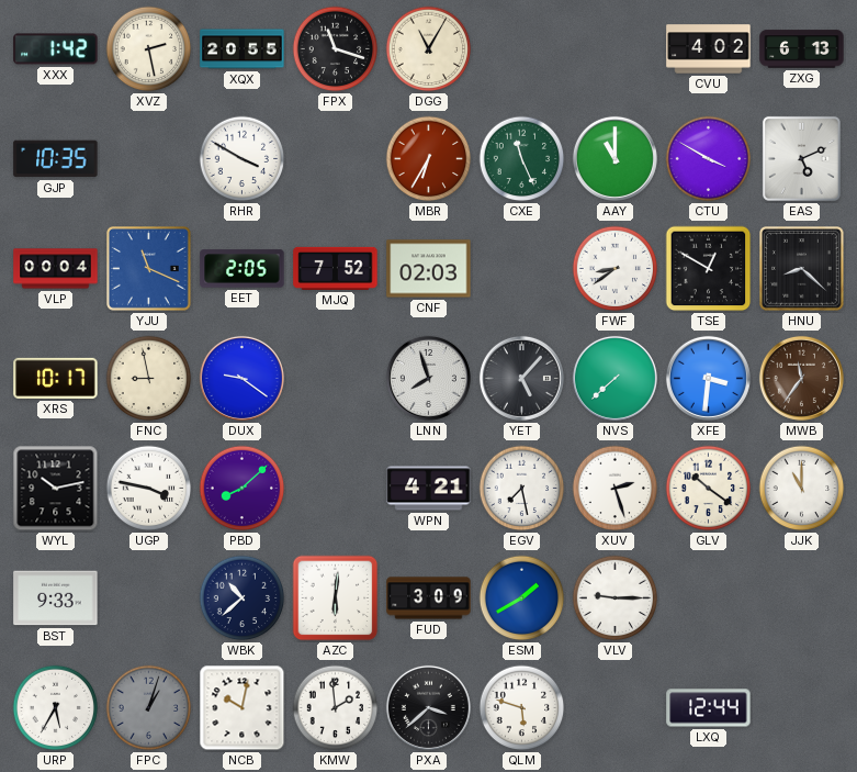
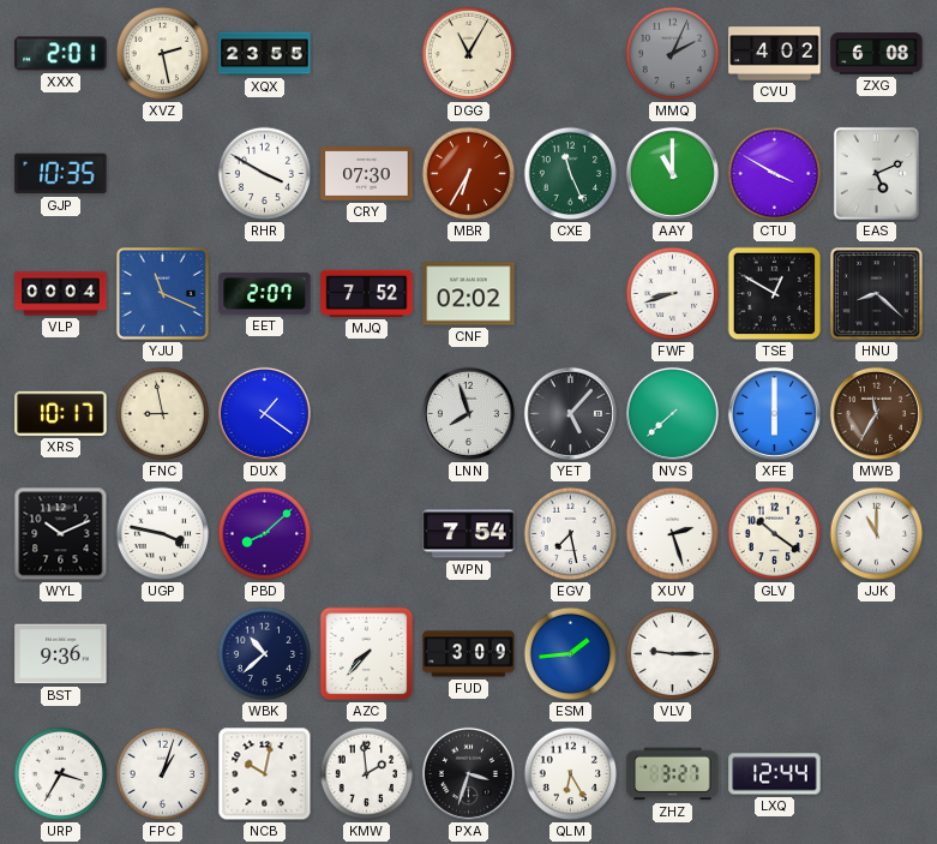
XXX: 1:42 -> 2:01
XQX: 20:55 -> 23:55
FPX: 11:18 -> none
MMQ: none -> 2:04
ZXG: 6:13 -> 6:08
CRY: none -> 07:30
EET: 2:05 -> 2:07
CNF: 02:03 -> 02:02
FWF: 8:39 -> 8:42
DUX: 9:21 -> 1:21
XFE: 3:31 -> 6:00
MWB: 11:36 -> 11:35
WYL: 10:13 -> 10:11
WPN: 4:21 -> 7:54
BST: 9:33 -> 9:36
AZC: 6:01 -> 7:37
ESM: 1:40 -> 1:44
URP: 5:35 -> 3:35
FPC dial: grey -> white
PXA: 3:38 -> 3:33
QLM: 5:48 -> 6:25
ZHZ: none -> 3:27
